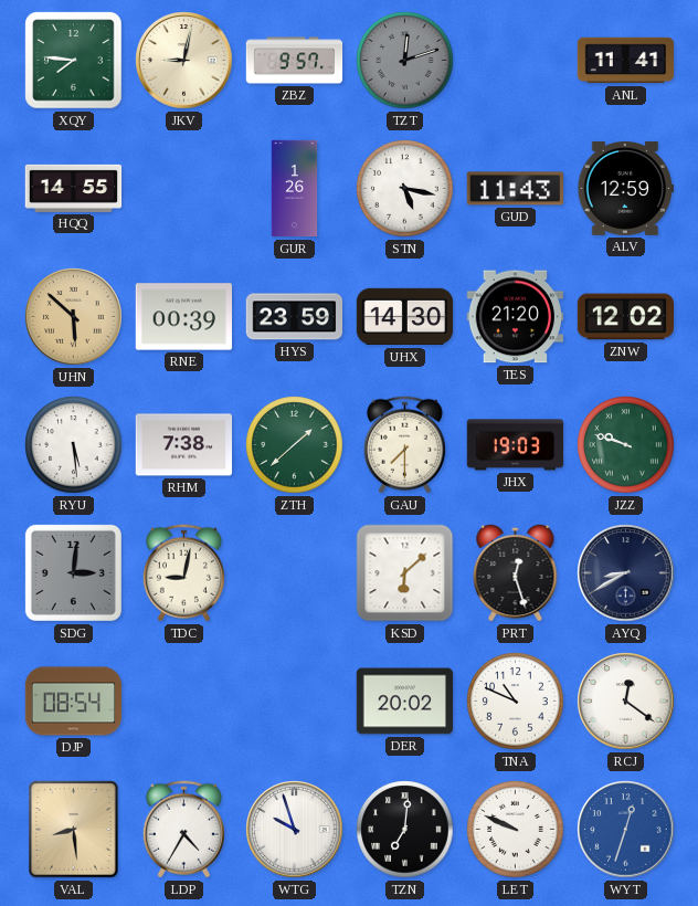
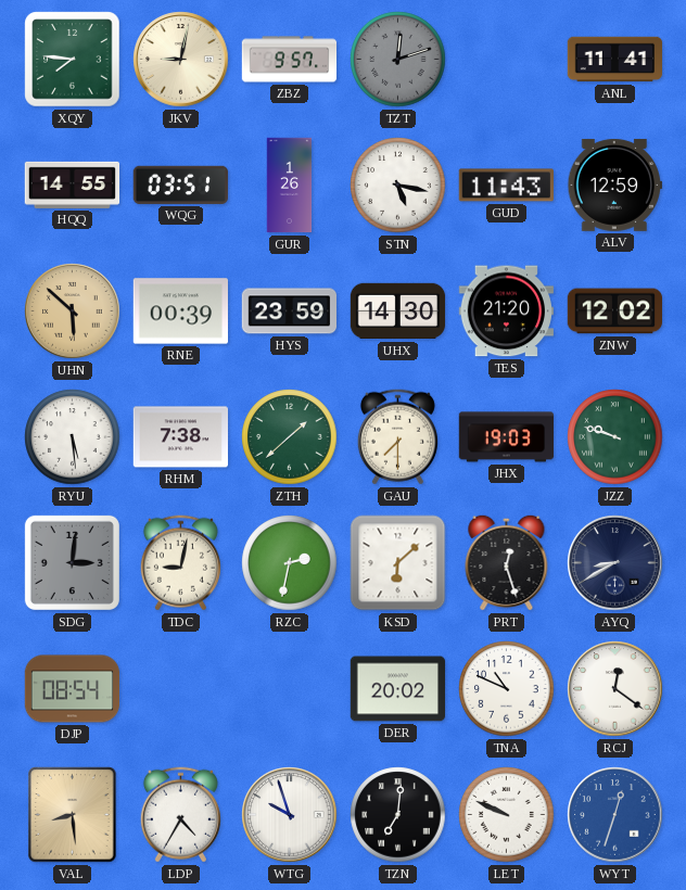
WQG: none -> 03:51
RZC: none -> 2:32
